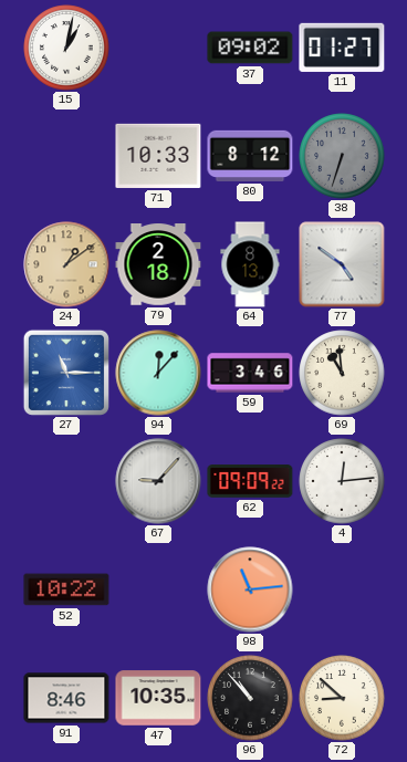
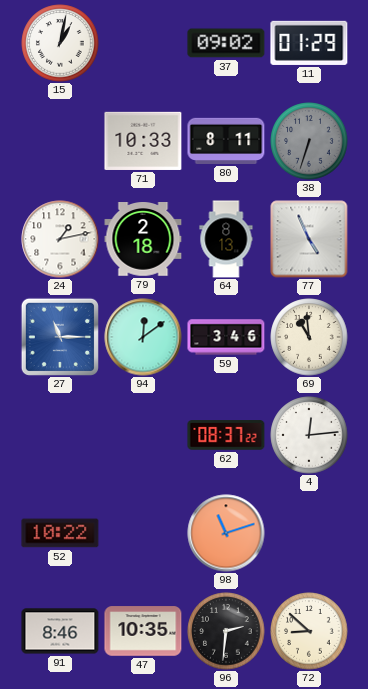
11: 01:27 -> 01:29
80: 8:12 -> 8:11
24: 1:09 -> 1:13
24 dial: champagne -> white
77: 4:51 -> 4:56
94: 12:07 -> 12:09
67: 9:07 -> none
62: 09:09 -> 08:37
98: 11:14 -> 11:12
96: 10:53 -> 2:31
